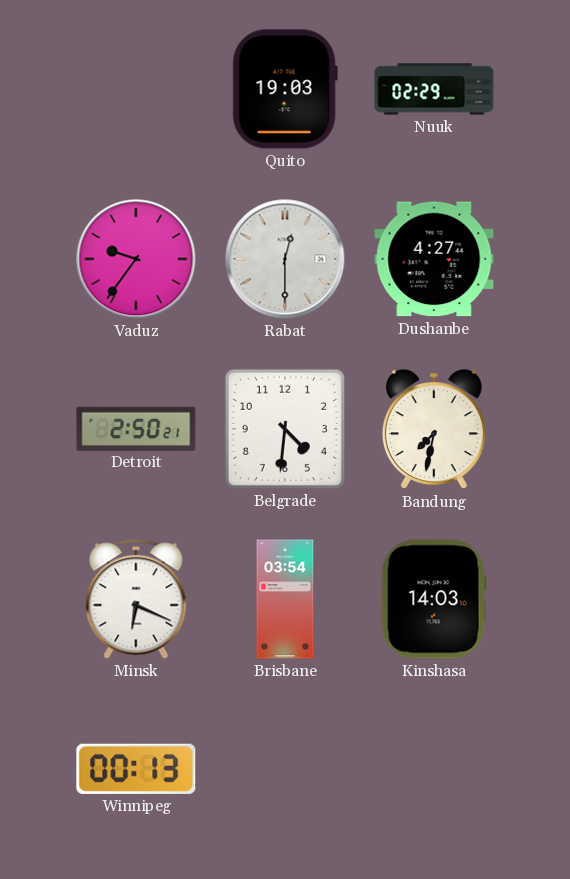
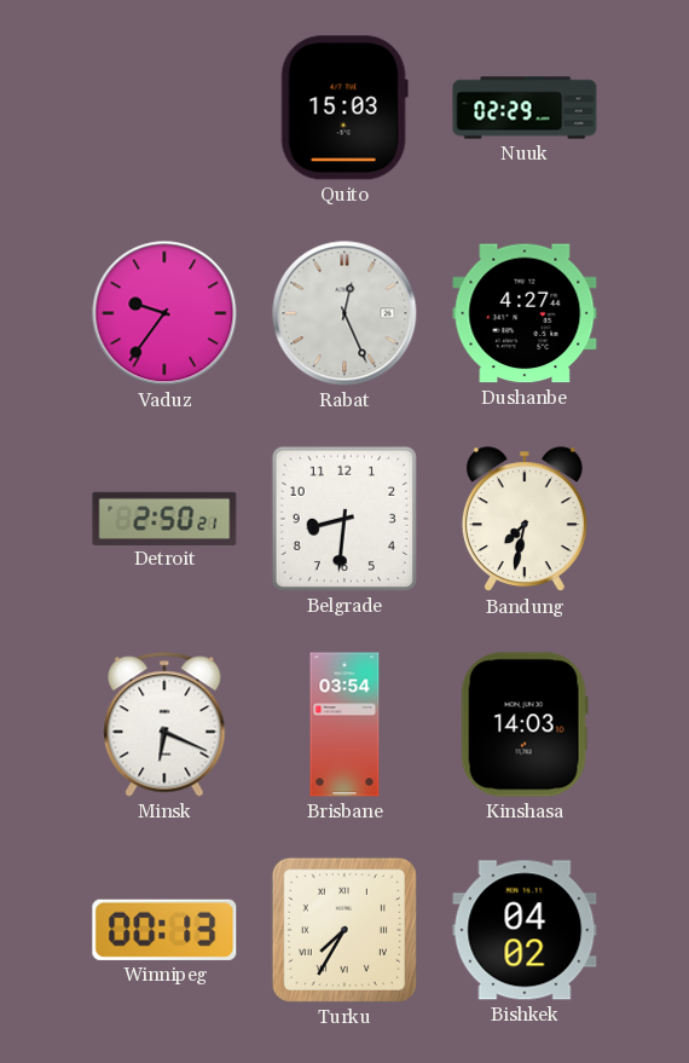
Quito: 19:03 -> 15:03
Rabat: 12:30 -> 12:26
Belgrade: 4:31 -> 8:31
Turku: none -> 7:35
Bishkek: none -> 04:02
